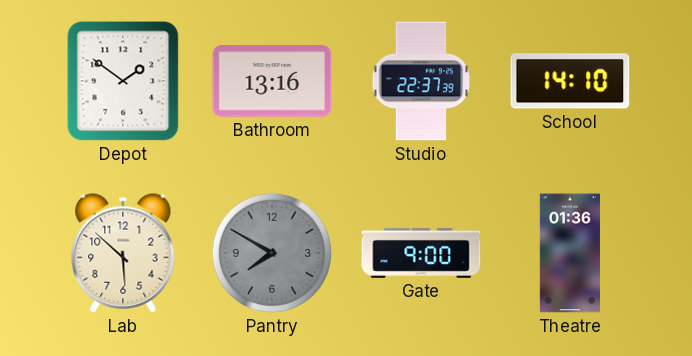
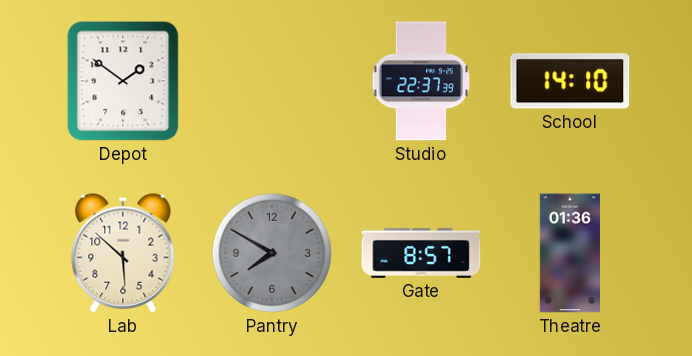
Bathroom: 13:16 -> none
Gate: 9:00 -> 8:57
